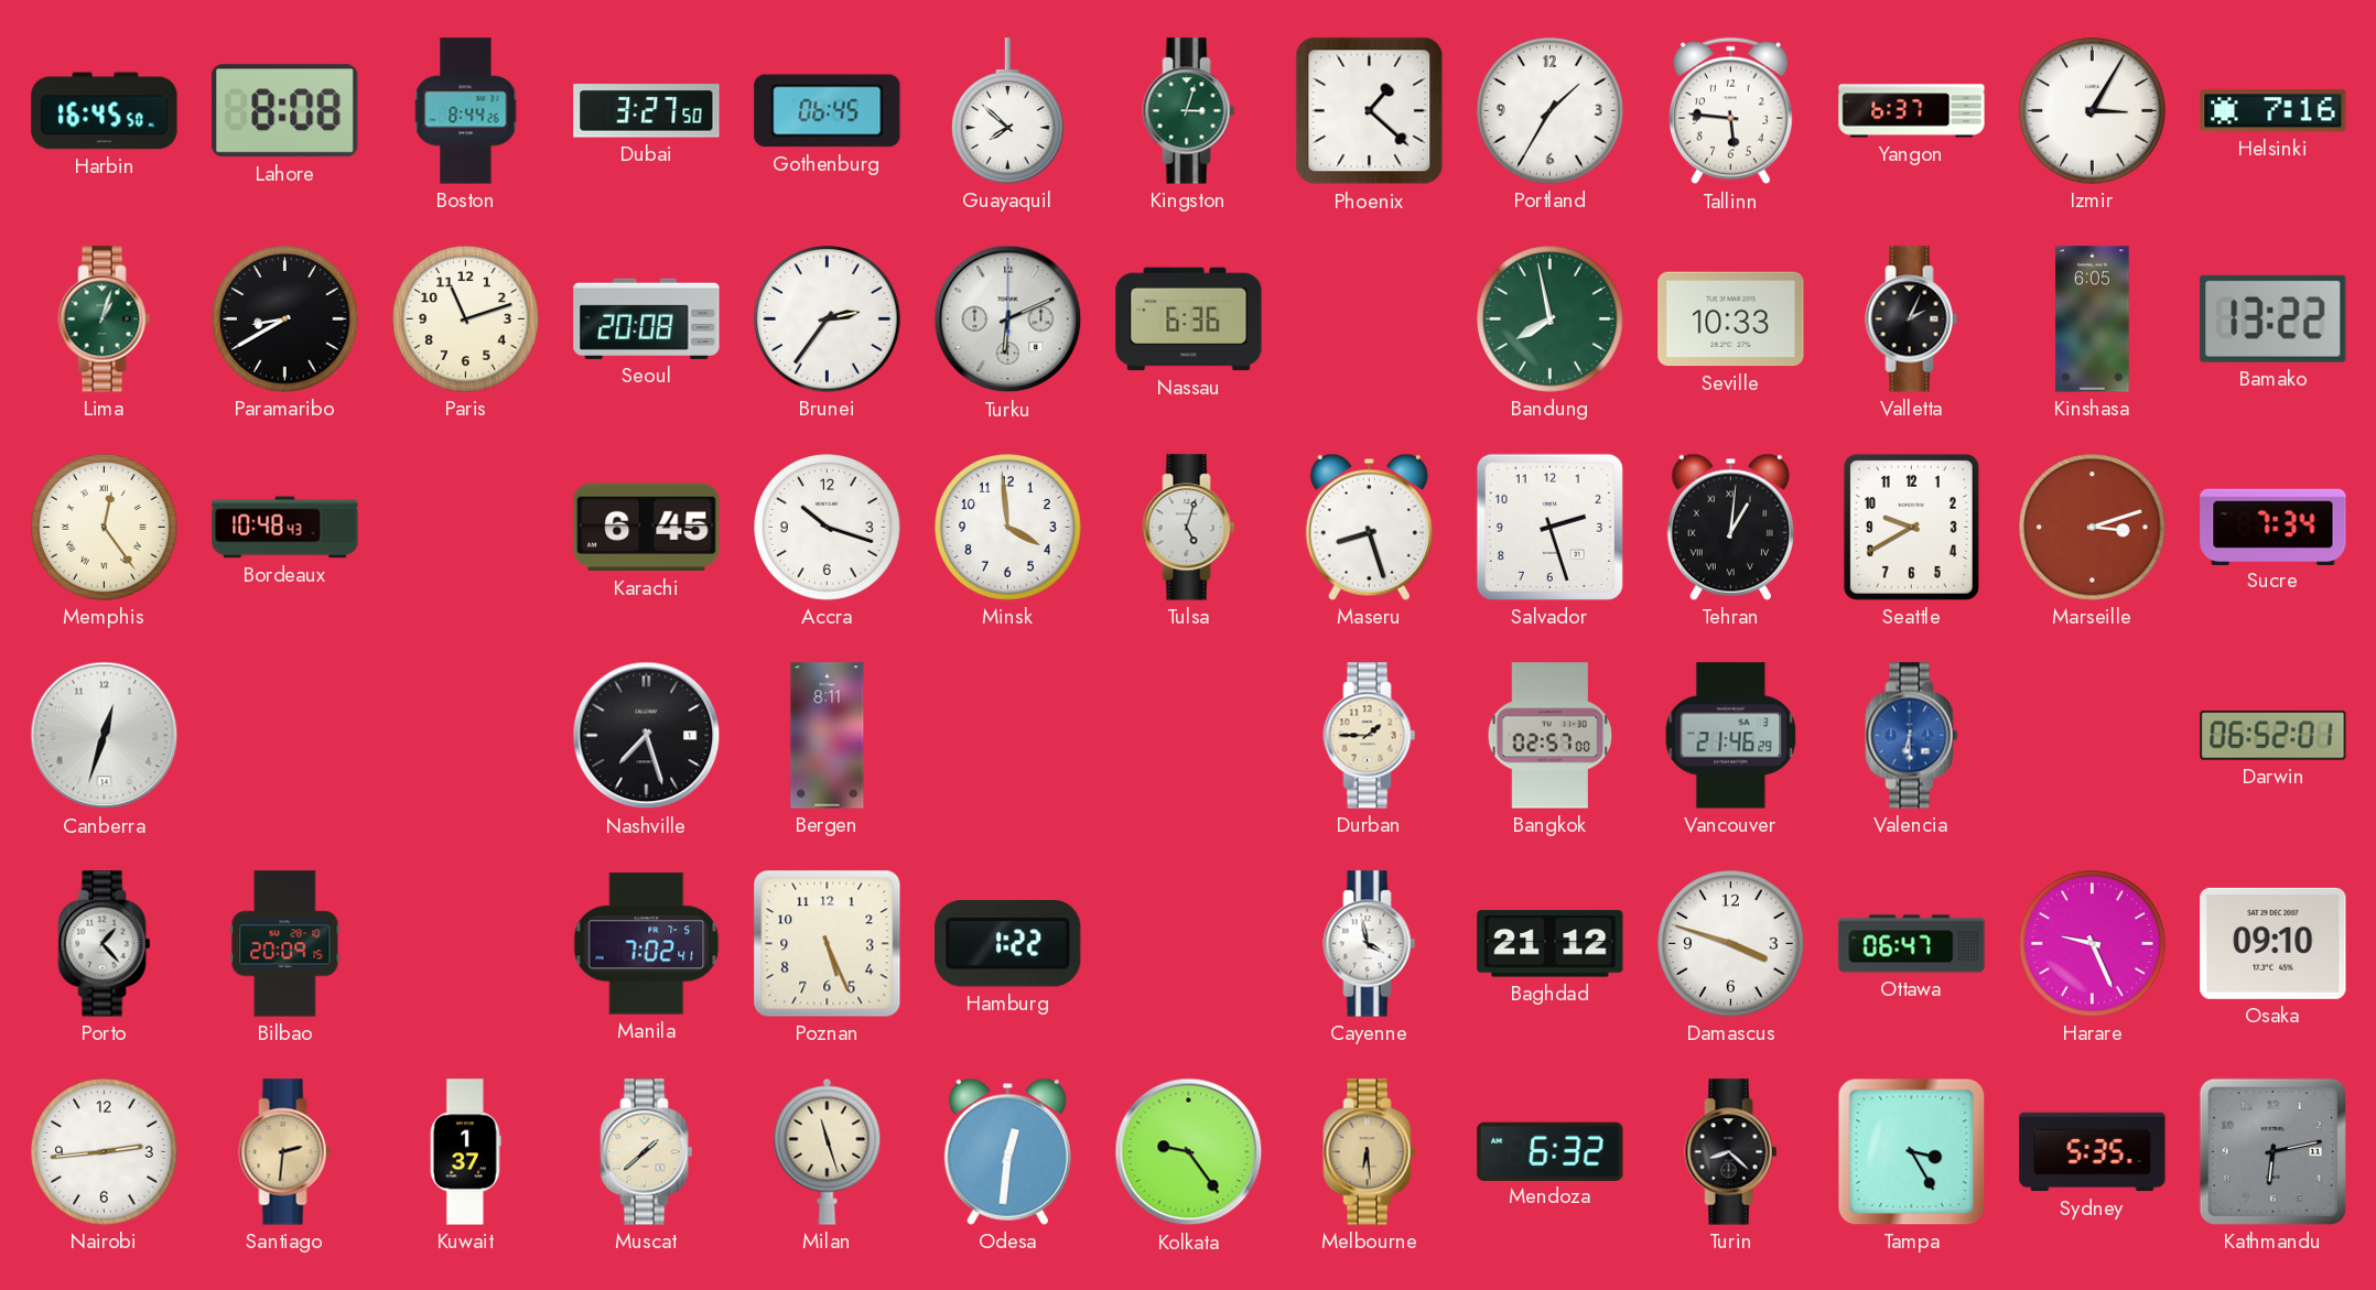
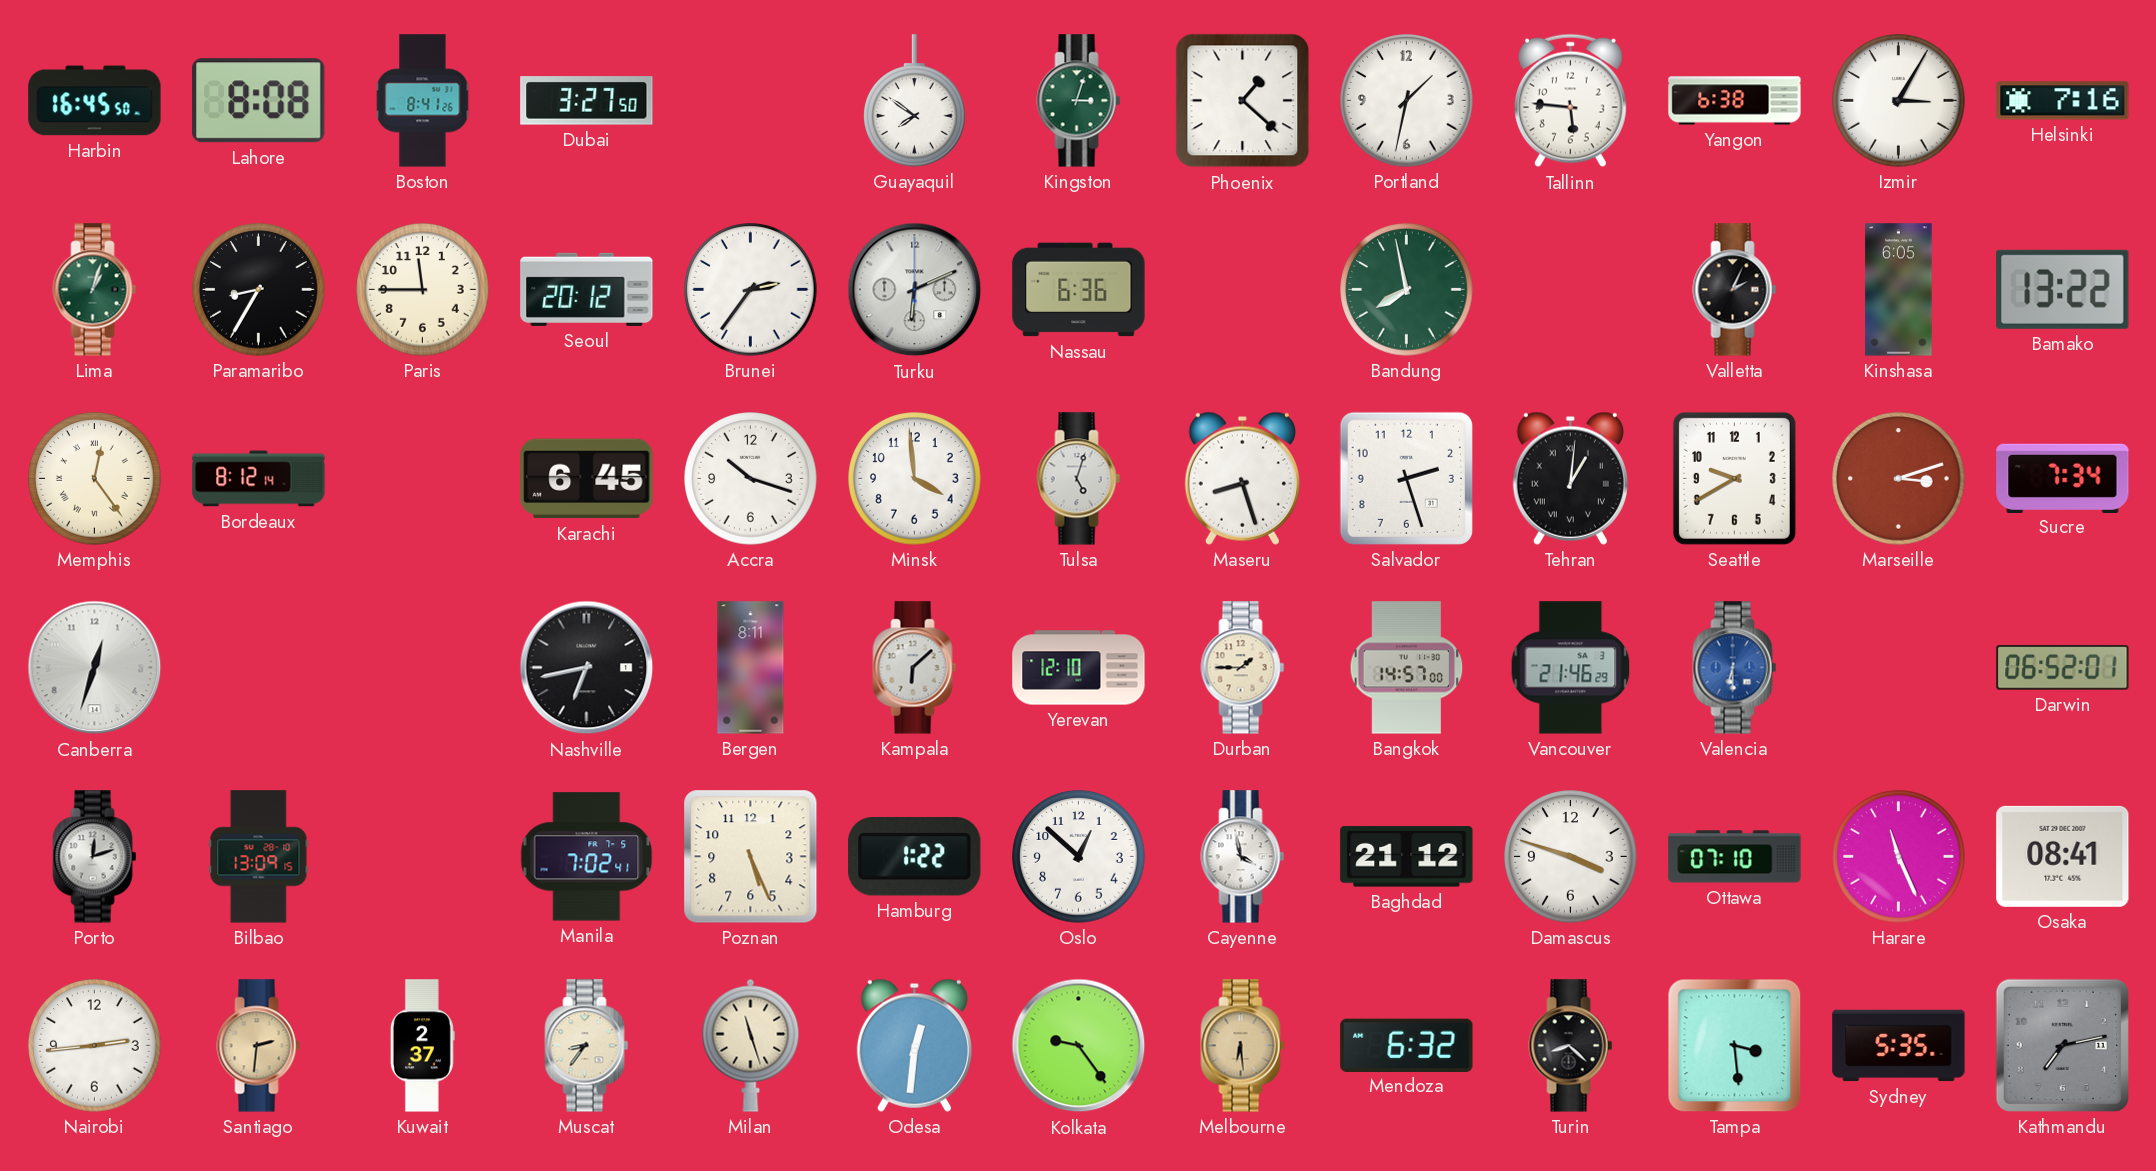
Boston: 8:44 -> 8:41
Gothenburg: 06:45 -> none
Guayaquil: 7:52 -> 7:51
Portland: 1:35 -> 1:32
Yangon: 6:37 -> 6:38
Paramaribo: 8:40 -> 8:35
Paris: 11:12 -> 11:45
Seoul: 20:08 -> 20:12
Seville: 10:33 -> none
Bordeaux: 10:48 -> 8:12
Nashville: 7:27 -> 6:43
Kampala: none -> 6:08
Yerevan: none -> 12:10
Bangkok: 02:57 -> 14:57
Porto: 1:23 -> 12:12
Bilbao: 20:09 -> 13:09
Oslo: none -> 12:52
Ottawa: 06:47 -> 07:10
Harare: 9:26 -> 11:26
Osaka: 09:10 -> 08:41
Kuwait: 1:37 -> 2:37
Muscat: 1:38 -> 8:36
Tampa: 3:25 -> 3:29
Kathmandu: 6:13 -> 7:13
